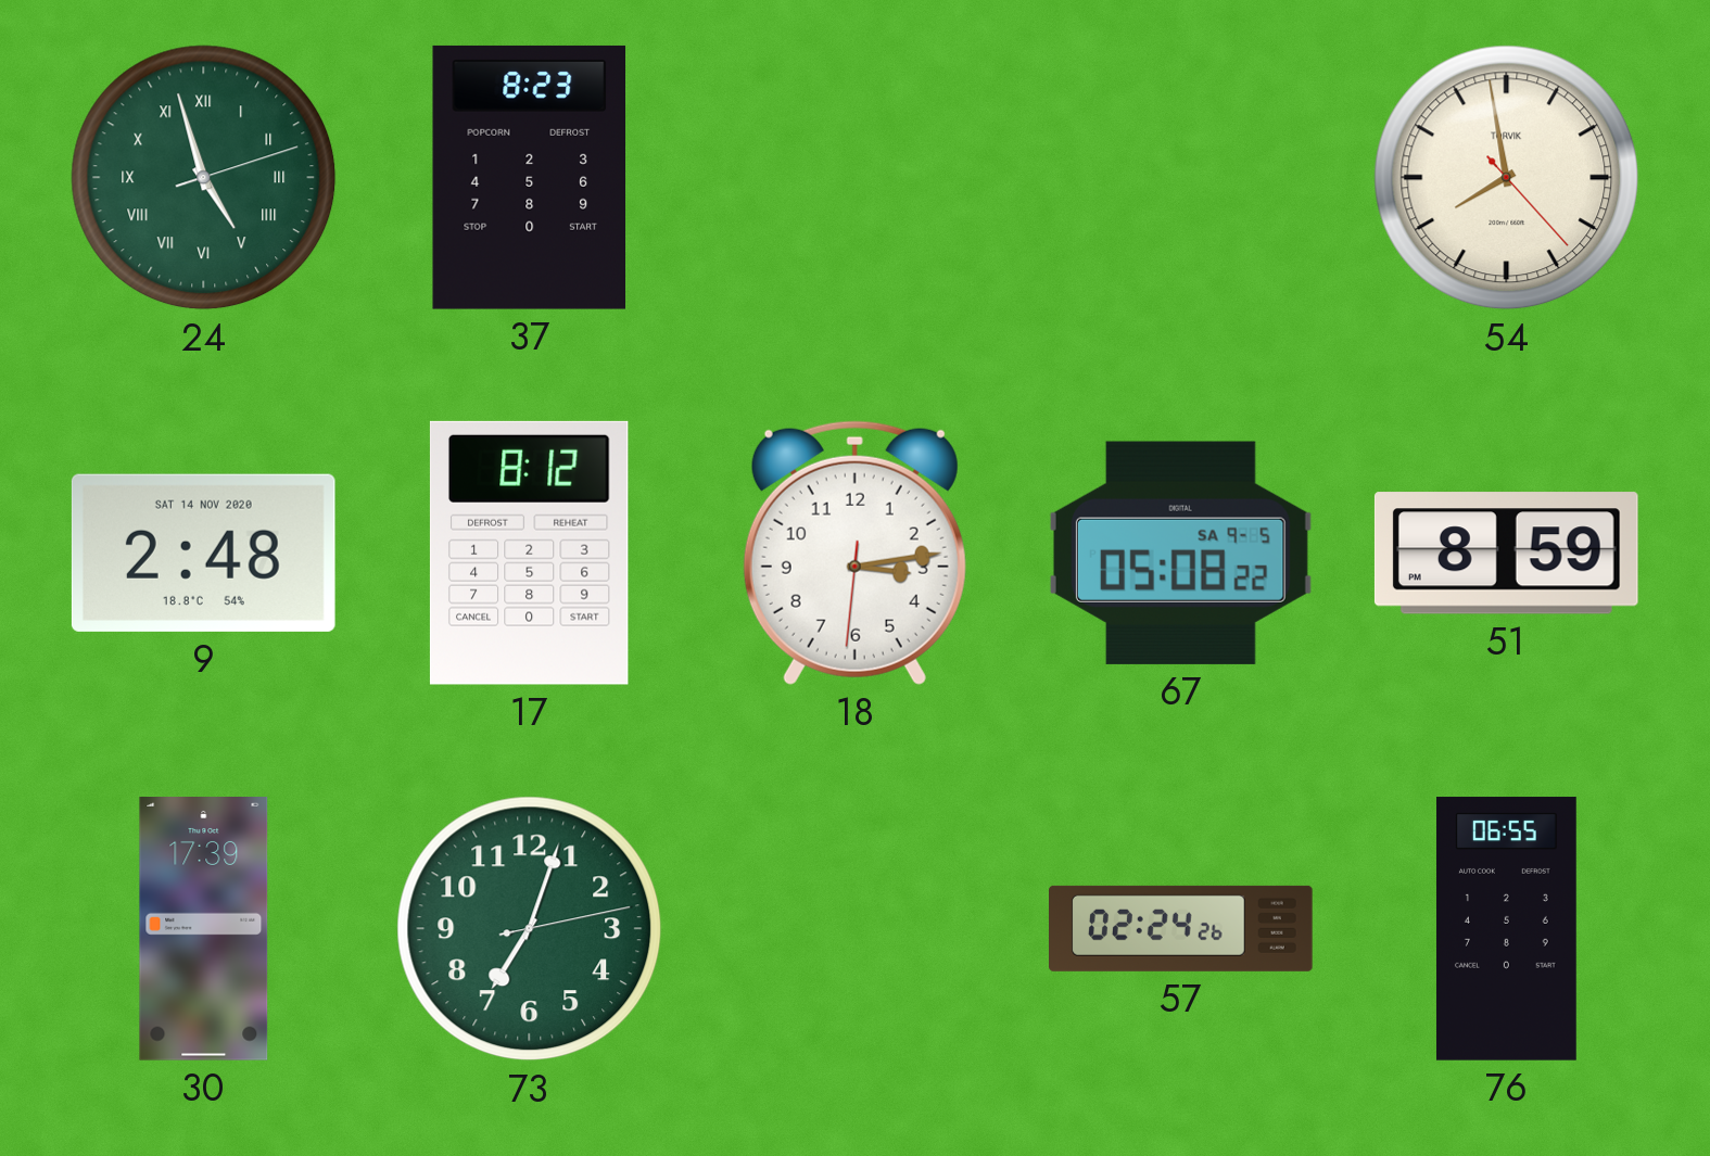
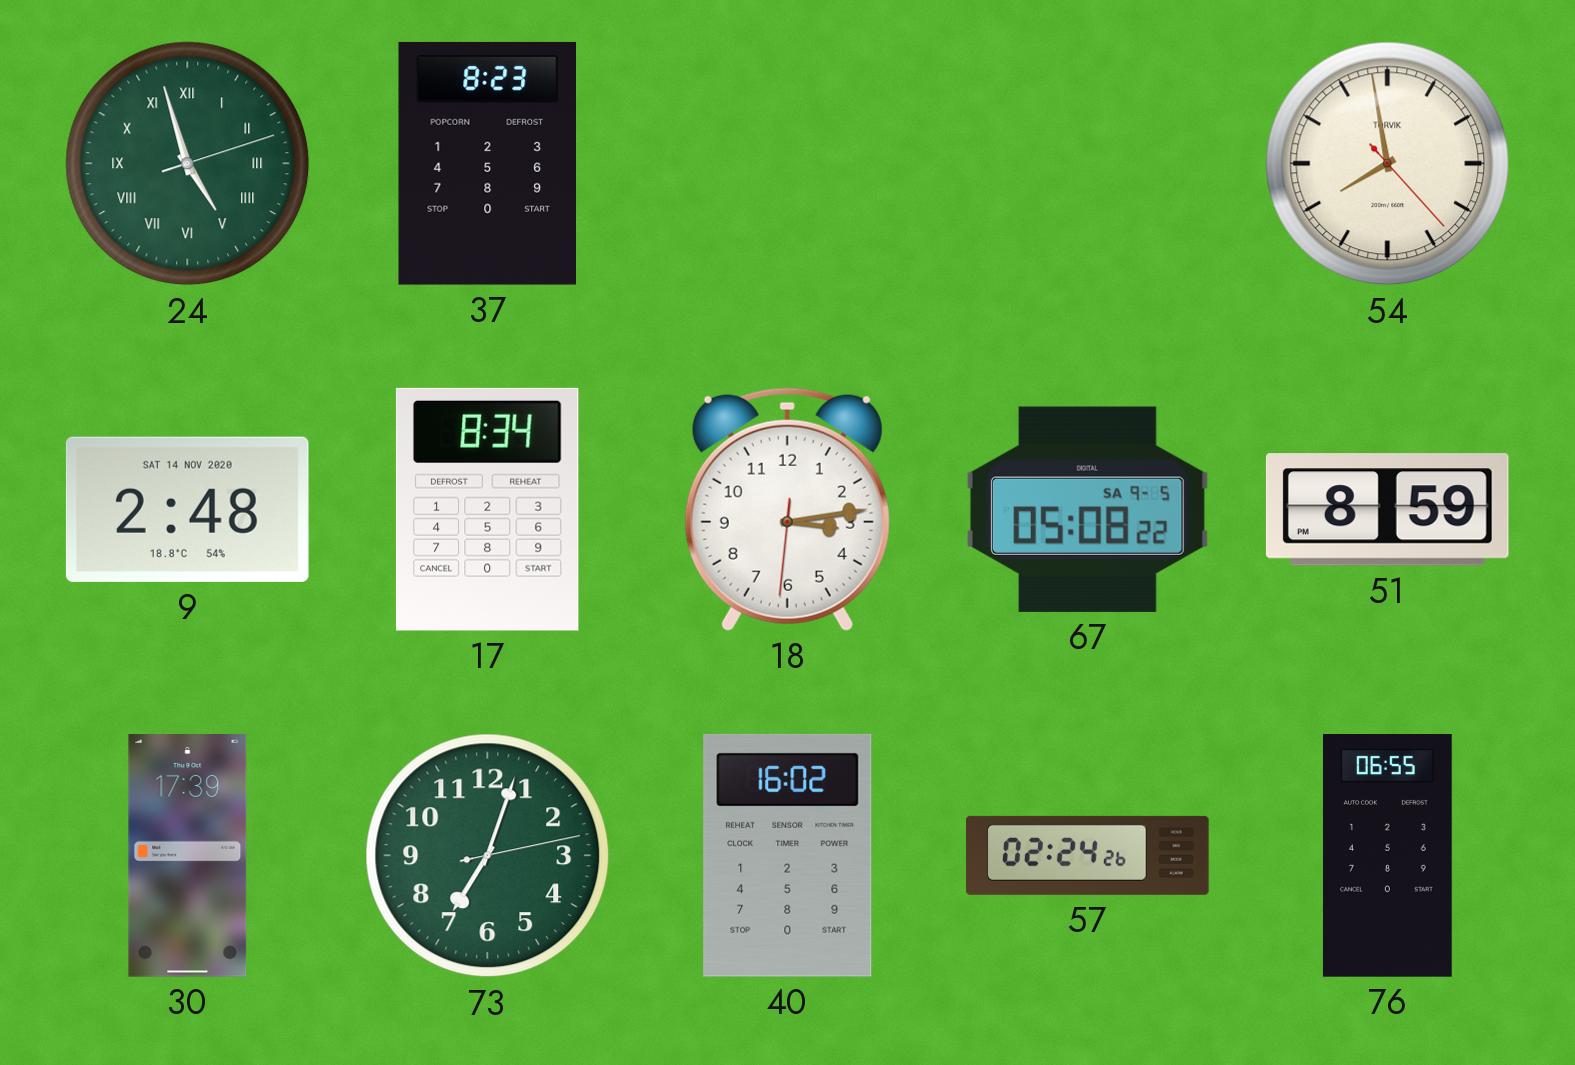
17: 8:12 -> 8:34
40: none -> 16:02
